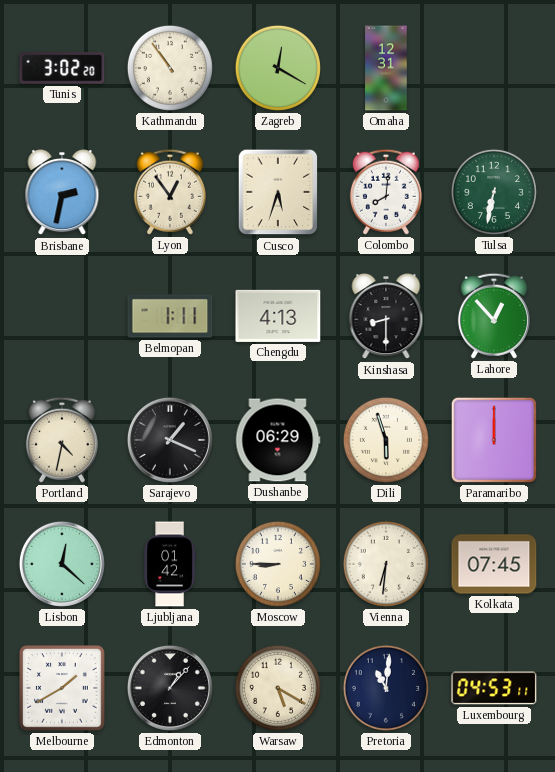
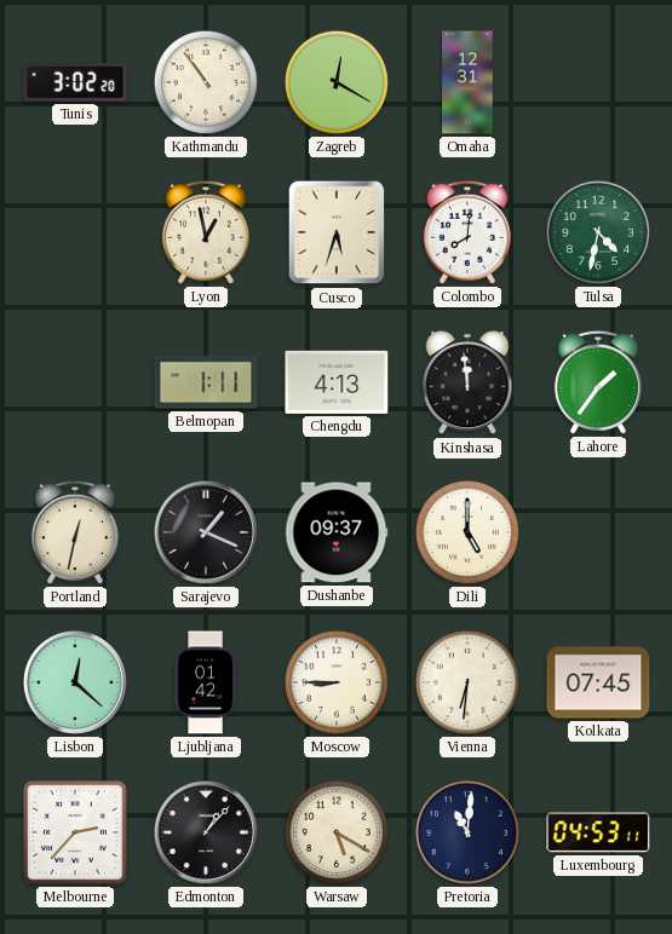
Brisbane: 2:32 -> none
Lyon: 12:54 -> 12:58
Tulsa: 6:32 -> 4:32
Kinshasa: 8:30 -> 11:59
Lahore: 12:53 -> 1:36
Portland: 4:32 -> 12:32
Dushanbe: 06:29 -> 09:37
Dili: 5:57 -> 5:00
Paramaribo: 12:00 -> none
Melbourne: 1:40 -> 2:37
